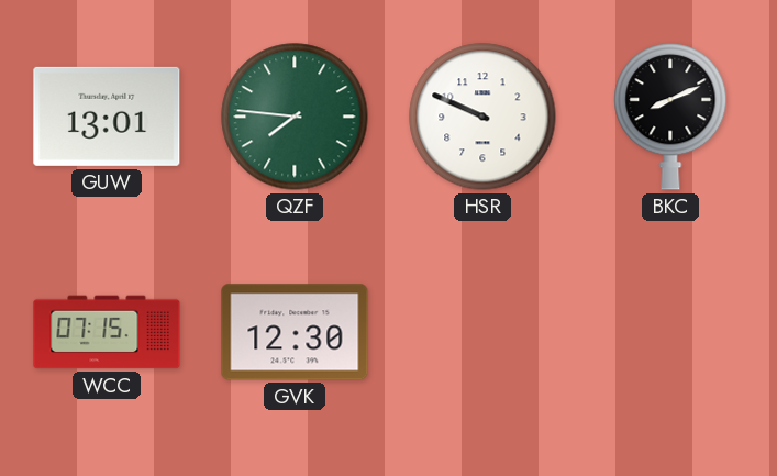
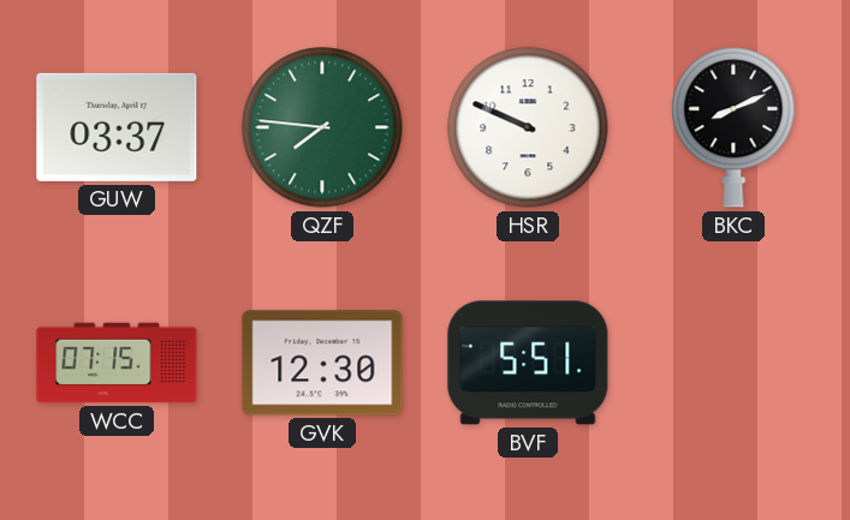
GUW: 13:01 -> 03:37
BVF: none -> 5:51
